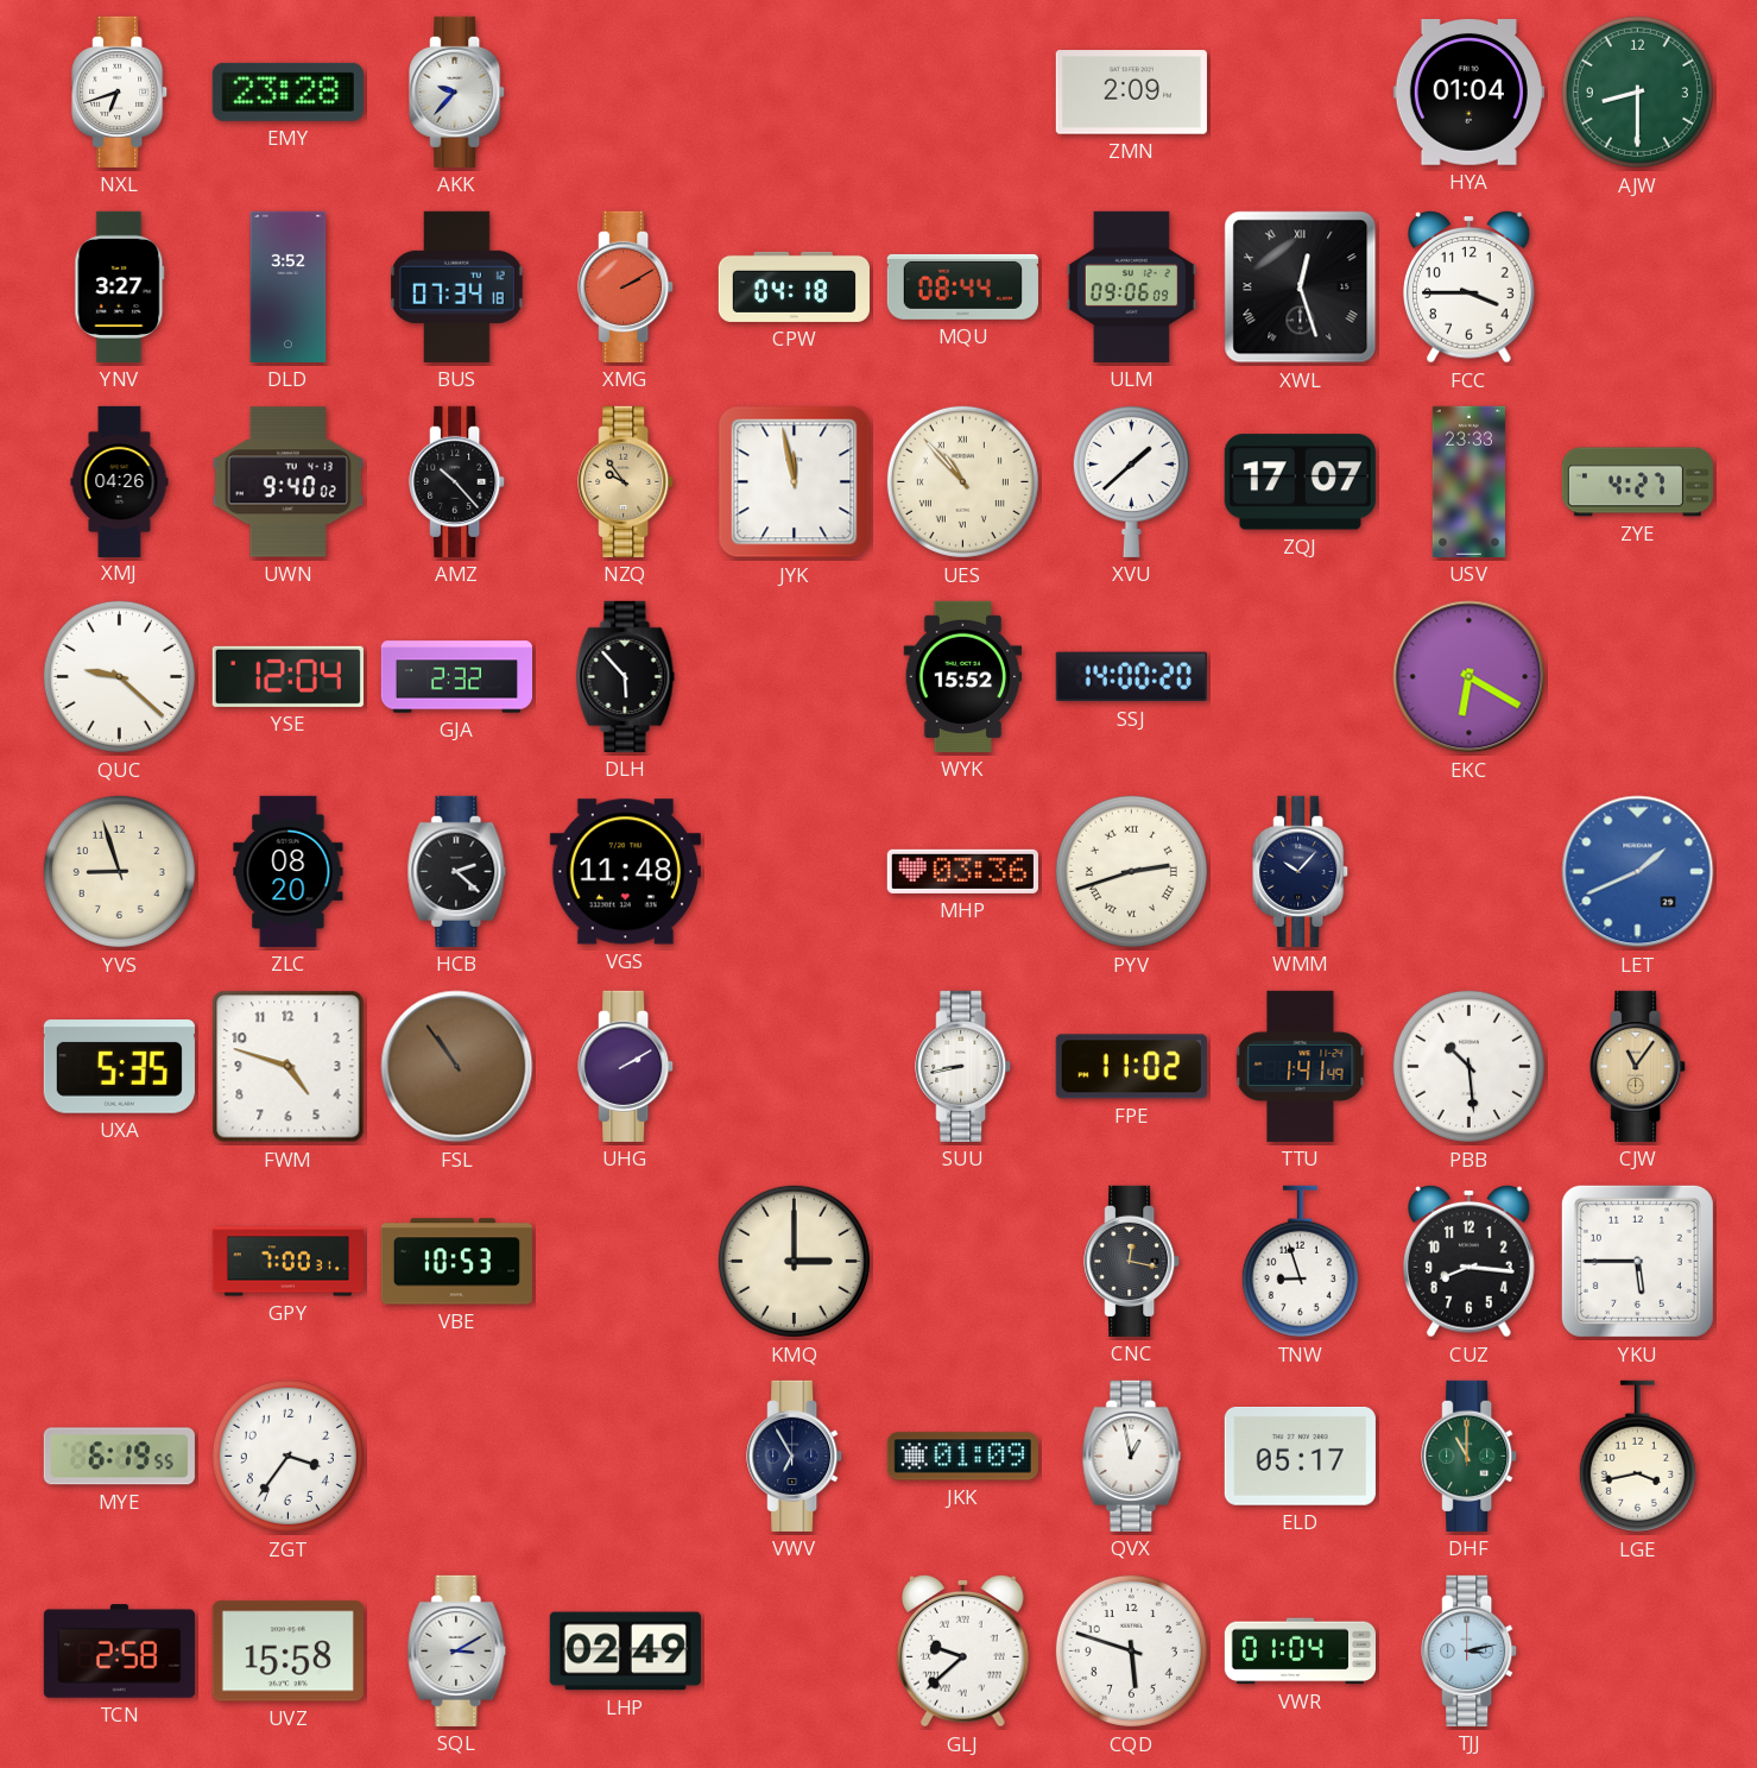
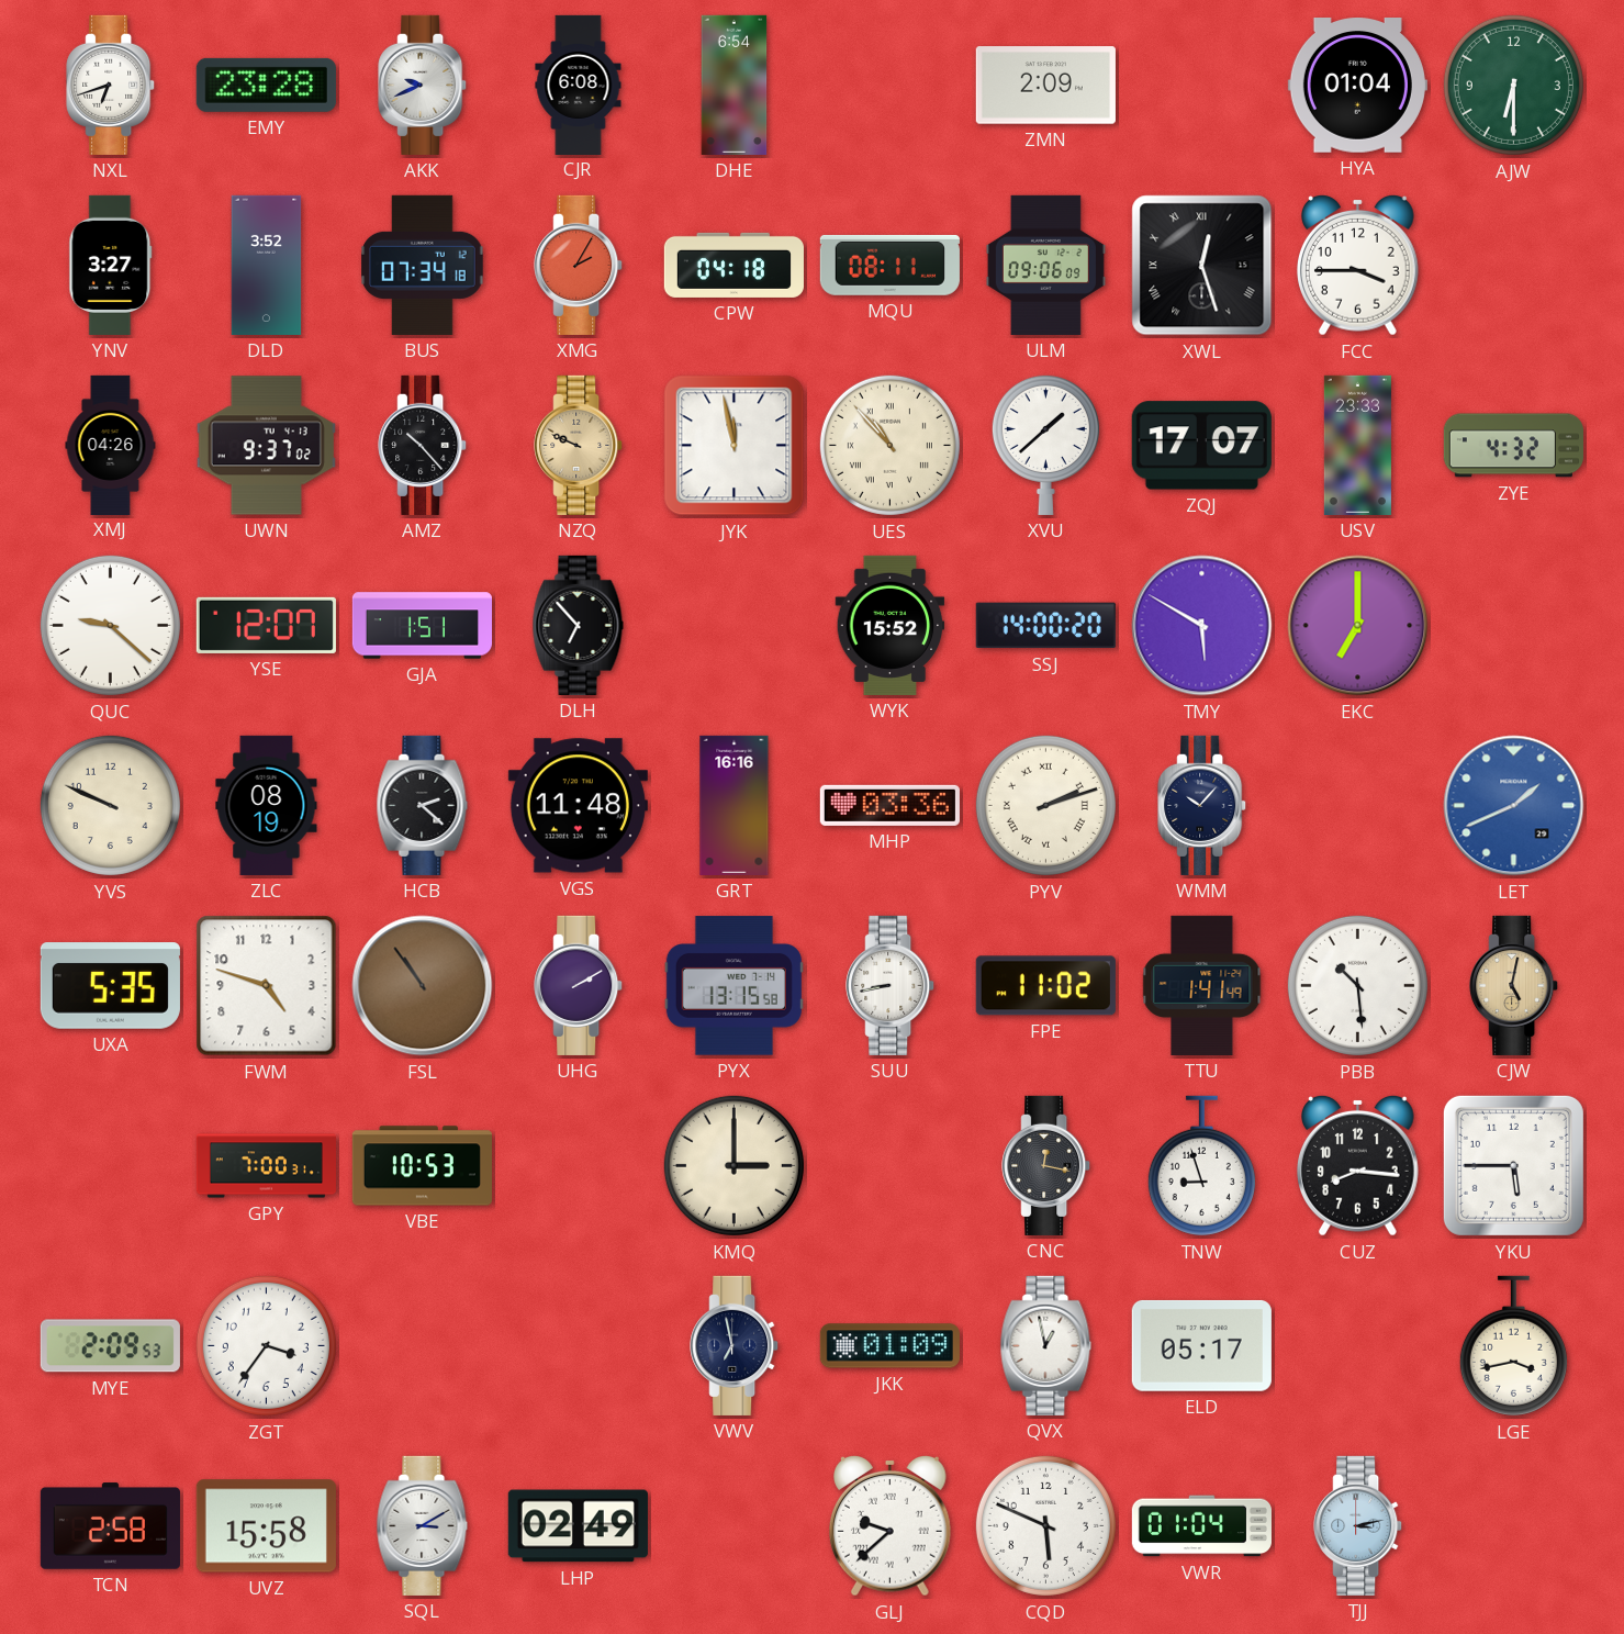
AKK: 9:37 -> 9:41
CJR: none -> 6:08
DHE: none -> 6:54
AJW: 8:30 -> 6:30
XMG: 2:10 -> 2:05
MQU: 08:44 -> 08:11
UWN: 9:40 -> 9:37
NZQ: 9:54 -> 9:49
ZYE: 4:27 -> 4:32
YSE: 12:04 -> 12:07
GJA: 2:32 -> 1:51
DLH: 5:53 -> 6:53
TMY: none -> 5:50
EKC: 6:20 -> 7:00
YVS: 8:57 -> 9:49
ZLC: 08:20 -> 08:19
GRT: none -> 16:16
PYV: 2:42 -> 2:12
PYX: none -> 13:15
CJW: 11:06 -> 5:02
MYE: 6:19 -> 2:09
VWV: 6:55 -> 6:58
DHF: 11:00 -> none
CQD: 5:48 -> 5:49
